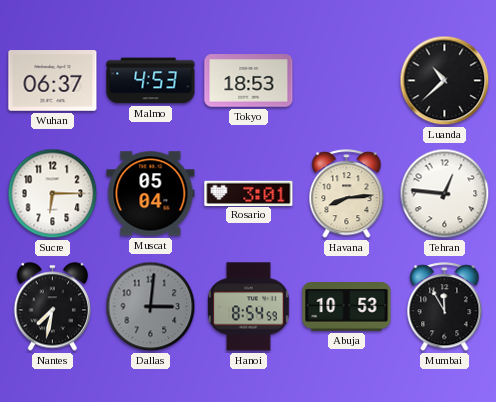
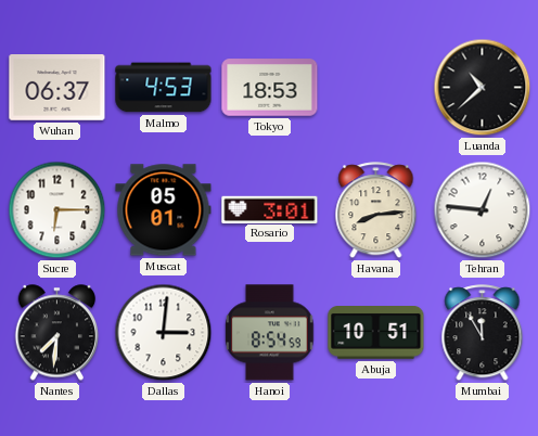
Muscat: 05:04 -> 05:01
Nantes: 7:32 -> 7:31
Dallas dial: grey -> white
Abuja: 10:53 -> 10:51
